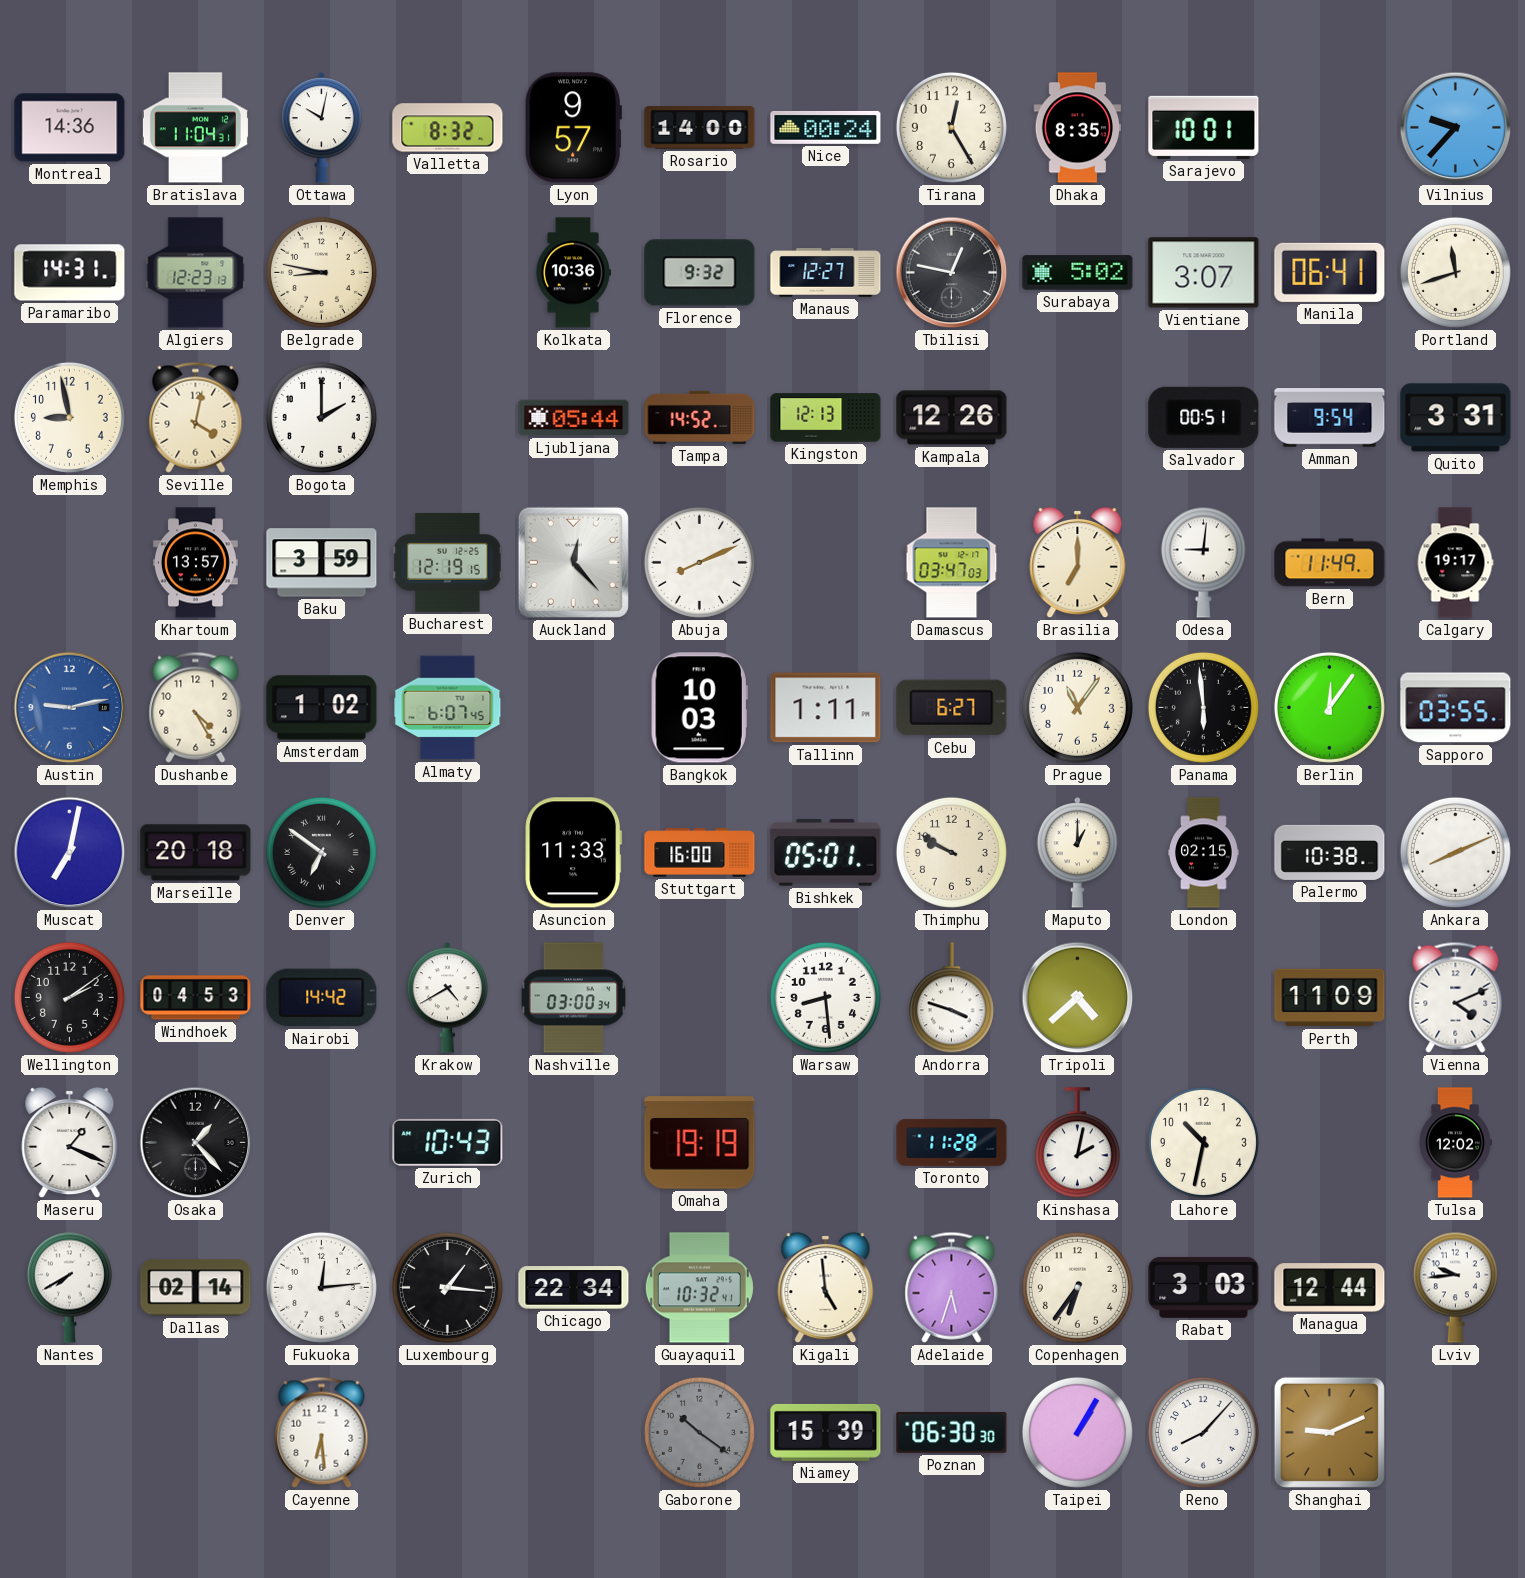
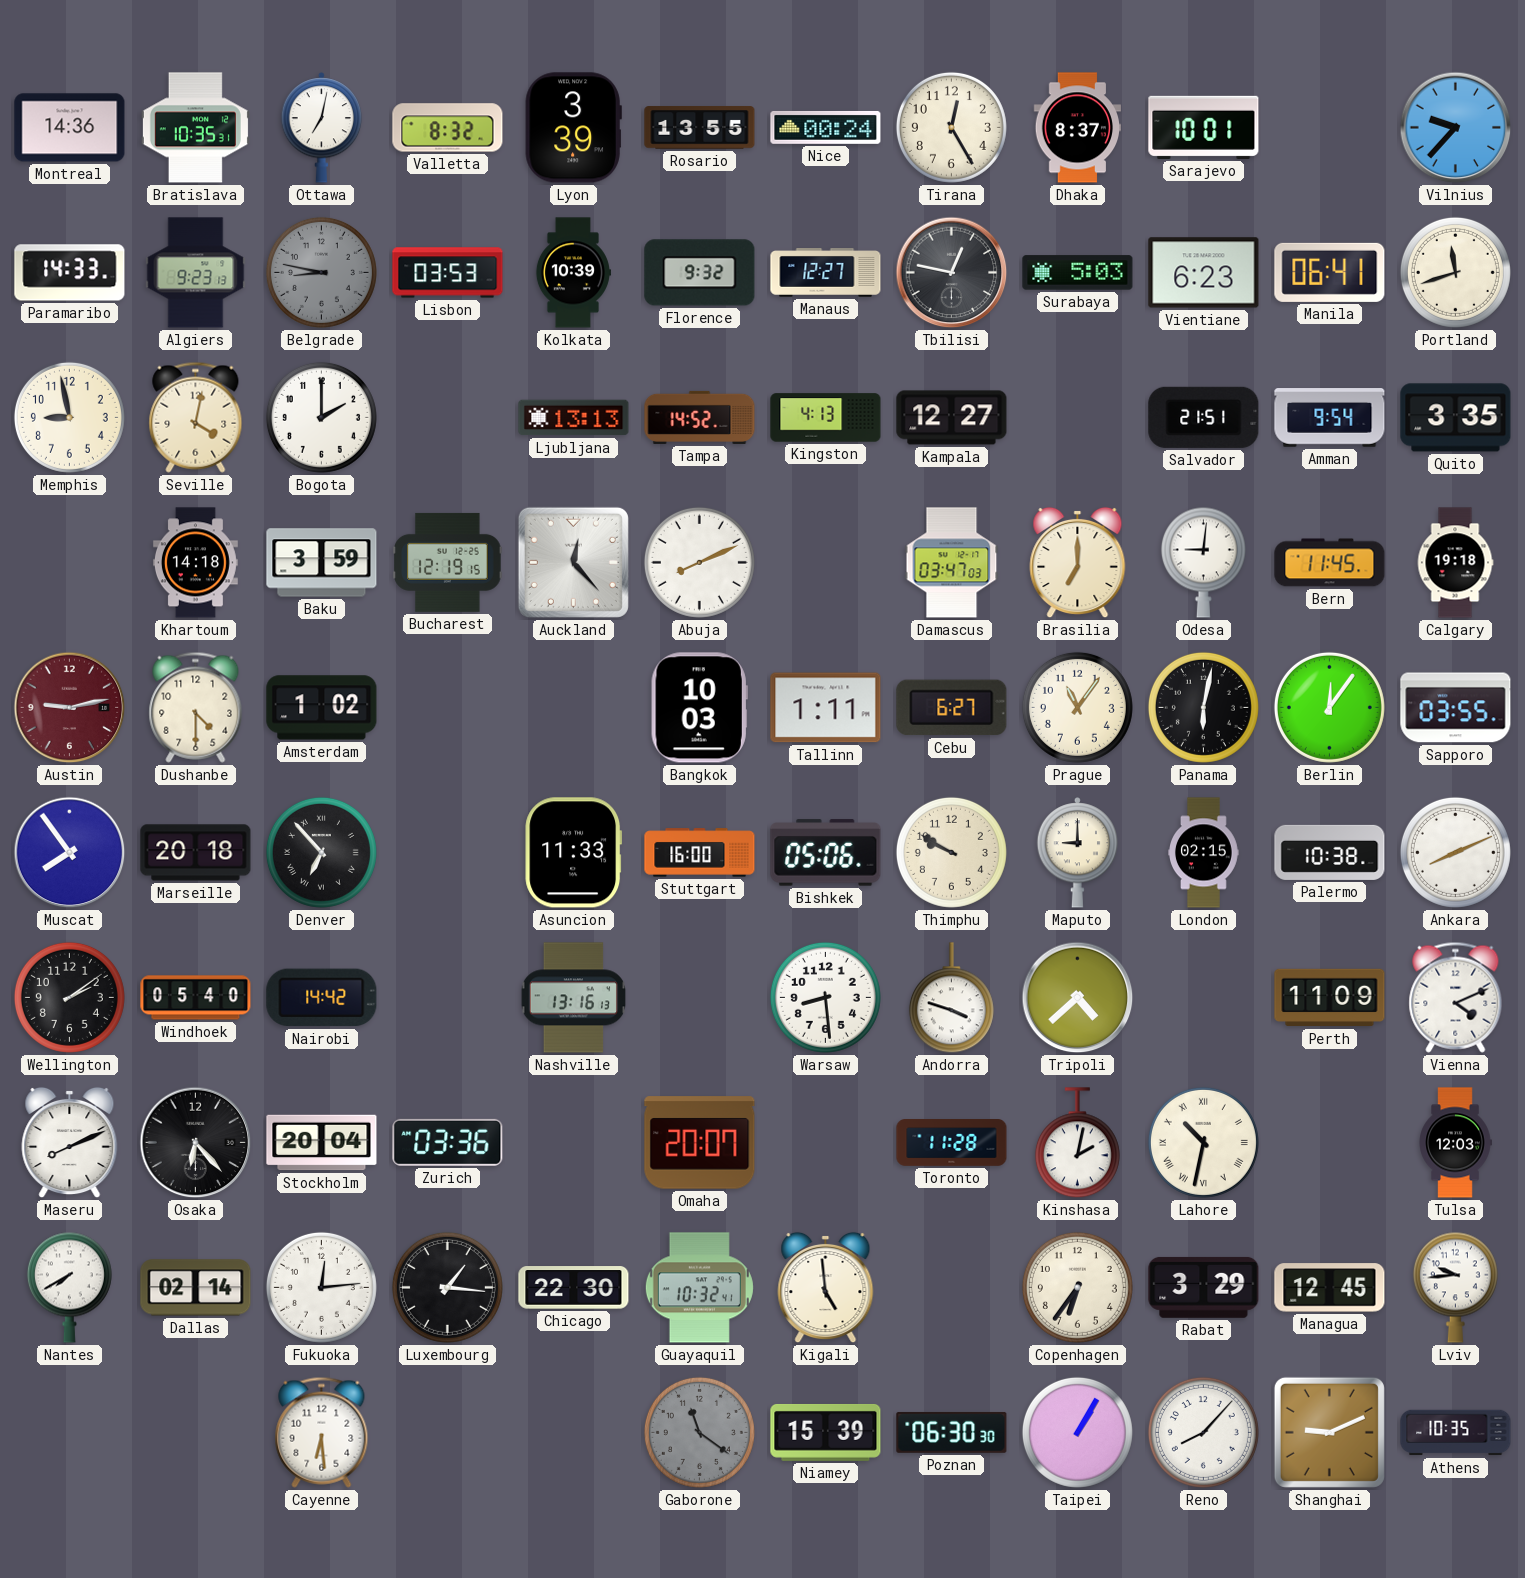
Bratislava: 11:04 -> 10:35
Ottawa: 10:02 -> 7:02
Lyon: 9:57 -> 3:39
Rosario: 14:00 -> 13:55
Dhaka: 8:35 -> 8:37
Paramaribo: 14:31 -> 14:33
Algiers: 12:23 -> 9:23
Belgrade dial: cream -> grey
Lisbon: none -> 03:53
Kolkata: 10:36 -> 10:39
Surabaya: 5:02 -> 5:03
Vientiane: 3:07 -> 6:23
Ljubljana: 05:44 -> 13:13
Kingston: 12:13 -> 4:13
Kampala: 12:26 -> 12:27
Salvador: 00:51 -> 21:51
Quito: 3:31 -> 3:35
Khartoum: 13:57 -> 14:18
Bern: 11:49 -> 11:45
Calgary: 19:17 -> 19:18
Austin dial: blue -> burgundy
Dushanbe: 4:25 -> 4:30
Almaty: 6:07 -> none
Panama: 5:59 -> 6:02
Muscat: 7:02 -> 7:54
Denver: 6:51 -> 6:53
Bishkek: 05:01 -> 05:06
Maputo: 1:00 -> 9:00
Windhoek: 04:53 -> 05:40
Krakow: 4:40 -> none
Nashville: 03:00 -> 13:16
Maseru: 1:19 -> 8:11
Osaka: 1:23 -> 6:23
Stockholm: none -> 20:04
Zurich: 10:43 -> 03:36
Omaha: 19:19 -> 20:07
Lahore numerals: Arabic -> Roman
Tulsa: 12:02 -> 12:03
Chicago: 22:34 -> 22:30
Adelaide: 5:33 -> none
Rabat: 3:03 -> 3:29
Managua: 12:44 -> 12:45
Gaborone: 10:21 -> 11:21
Athens: none -> 10:35
